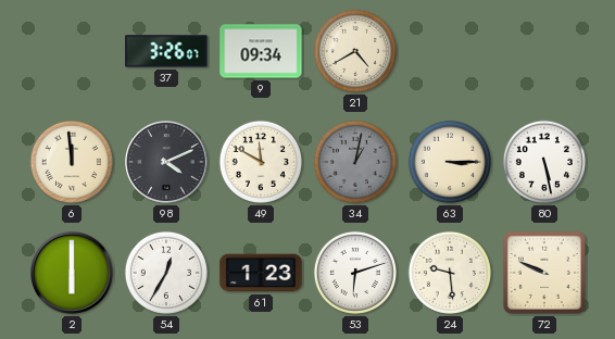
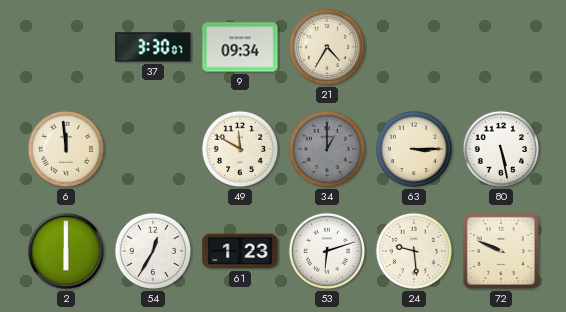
37: 3:26 -> 3:30
21: 4:40 -> 4:35
98: 4:11 -> none
34: 1:02 -> 1:00
